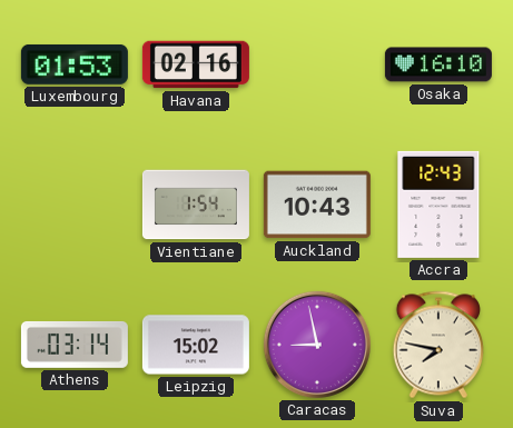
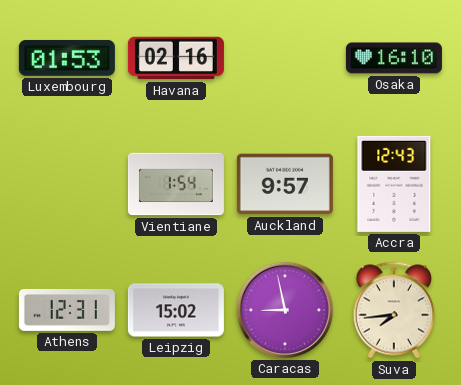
Auckland: 10:43 -> 9:57
Athens: 03:14 -> 12:31
Suva: 7:47 -> 7:44
